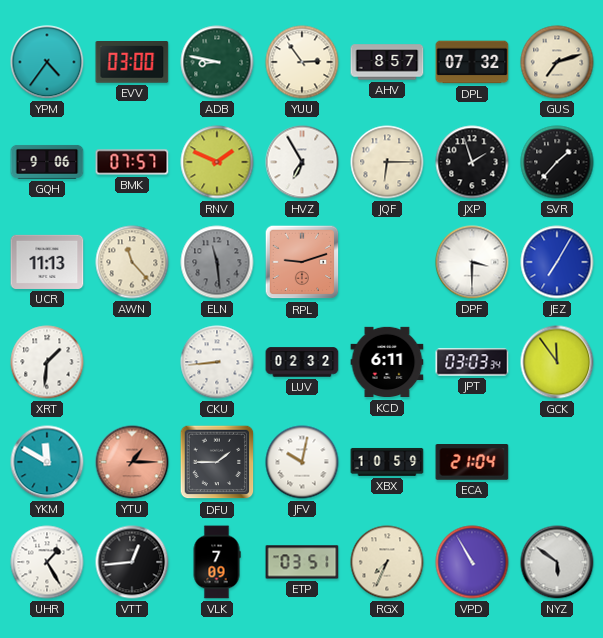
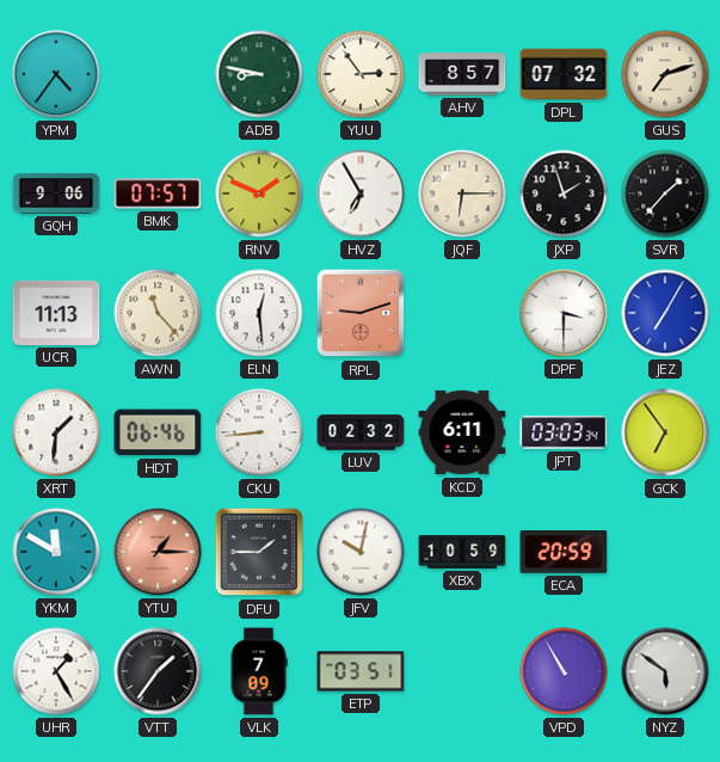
EVV: 03:00 -> none
ELN: 11:29 -> 12:29
ELN dial: grey -> white
HDT: none -> 06:46
GCK: 11:54 -> 6:54
ECA: 21:04 -> 20:59
VTT: 12:44 -> 1:36
RGX: 7:34 -> none
